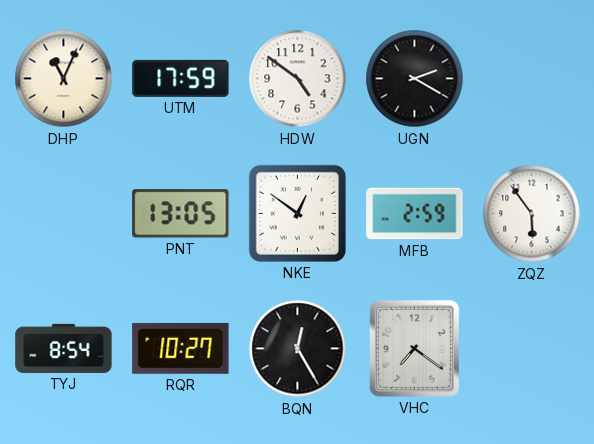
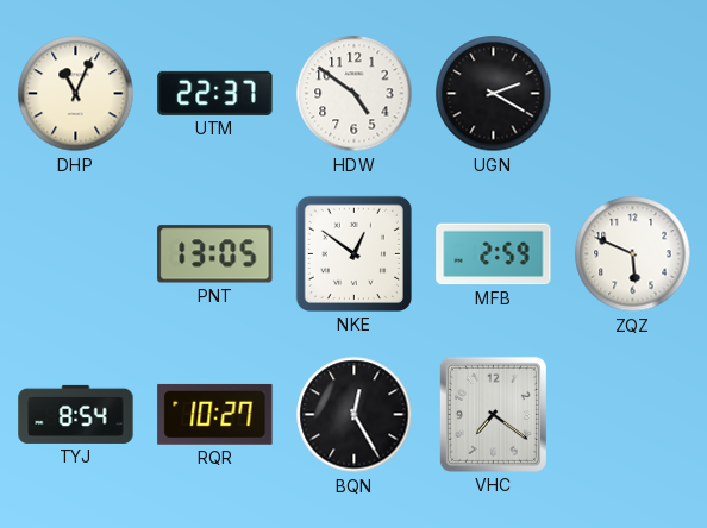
UTM: 17:59 -> 22:37
ZQZ: 5:54 -> 5:49
